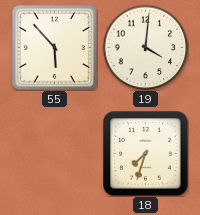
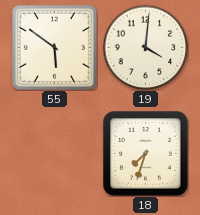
55: 5:53 -> 5:51
